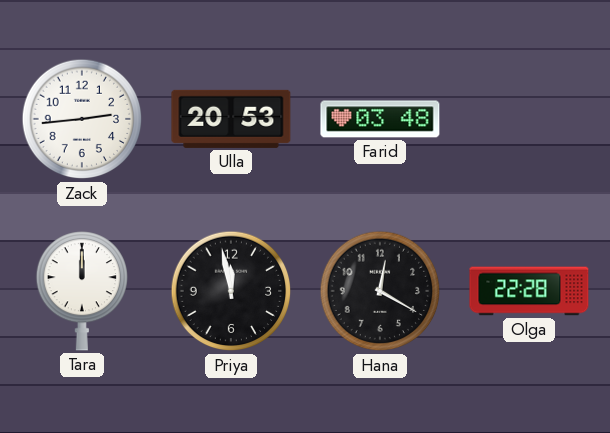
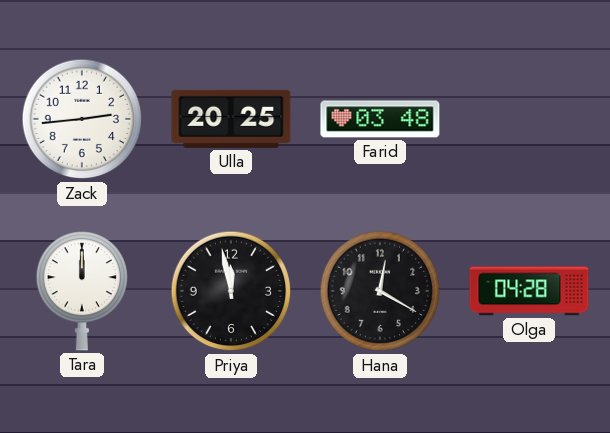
Ulla: 20:53 -> 20:25
Olga: 22:28 -> 04:28
